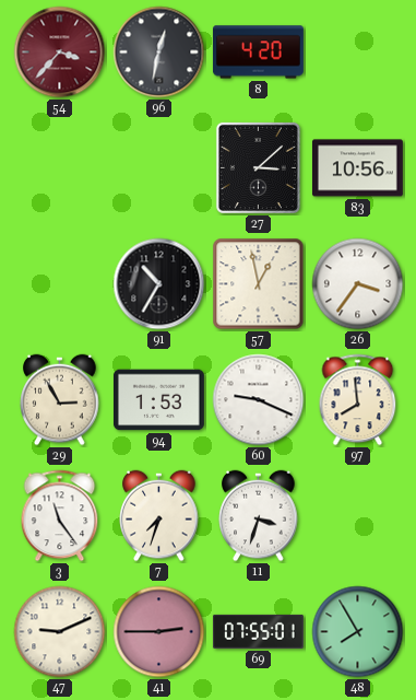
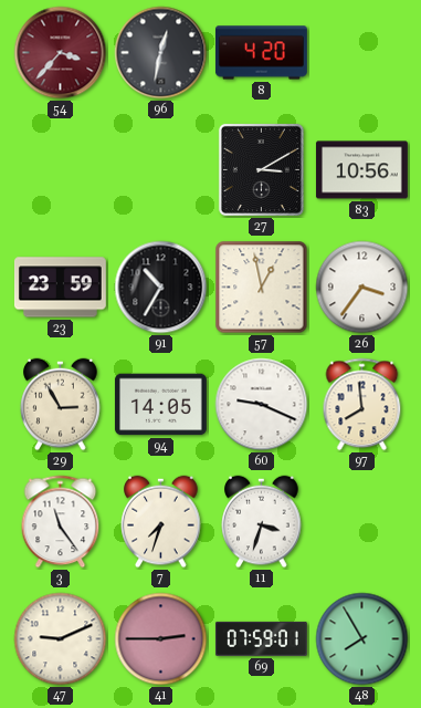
27: 3:08 -> 3:10
23: none -> 23:59
94: 1:53 -> 14:05
69: 07:55 -> 07:59
